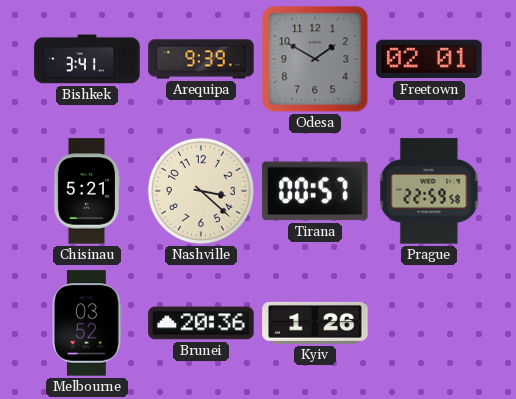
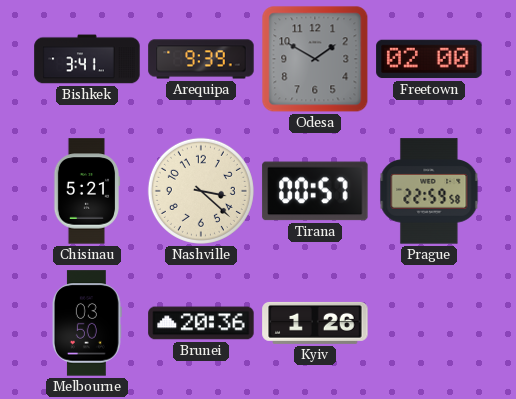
Freetown: 02:01 -> 02:00
Melbourne: 03:52 -> 03:50
